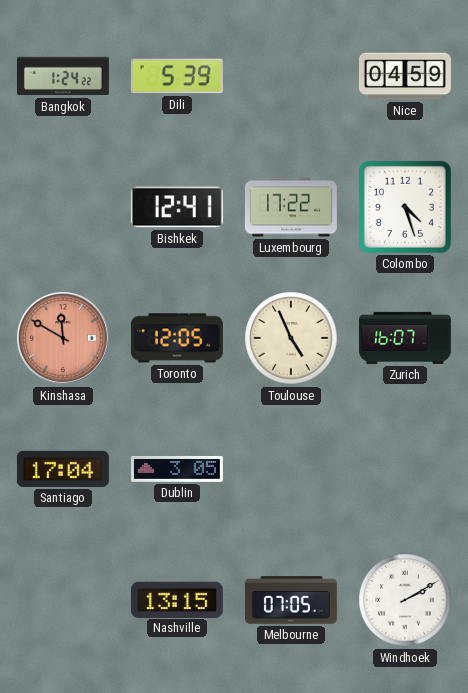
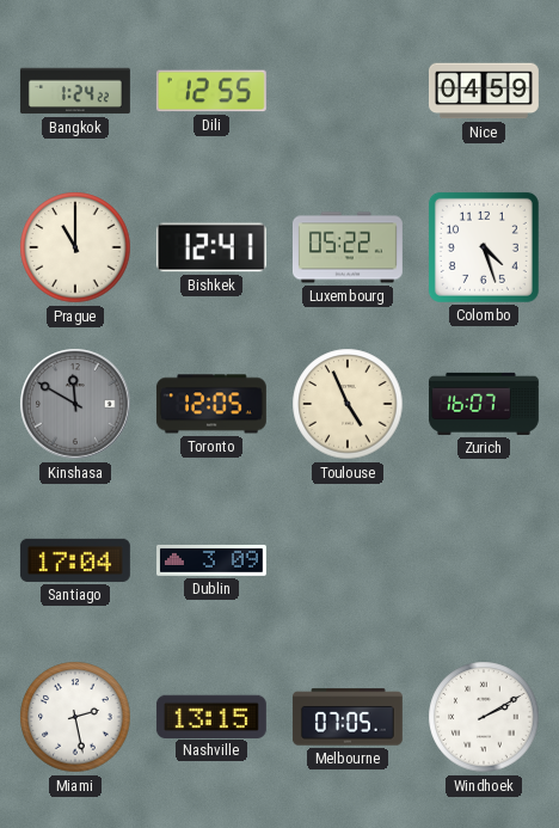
Dili: 5:39 -> 12:55
Prague: none -> 11:00
Luxembourg: 17:22 -> 05:22
Kinshasa dial: salmon -> grey
Dublin: 3:05 -> 3:09
Miami: none -> 2:28
